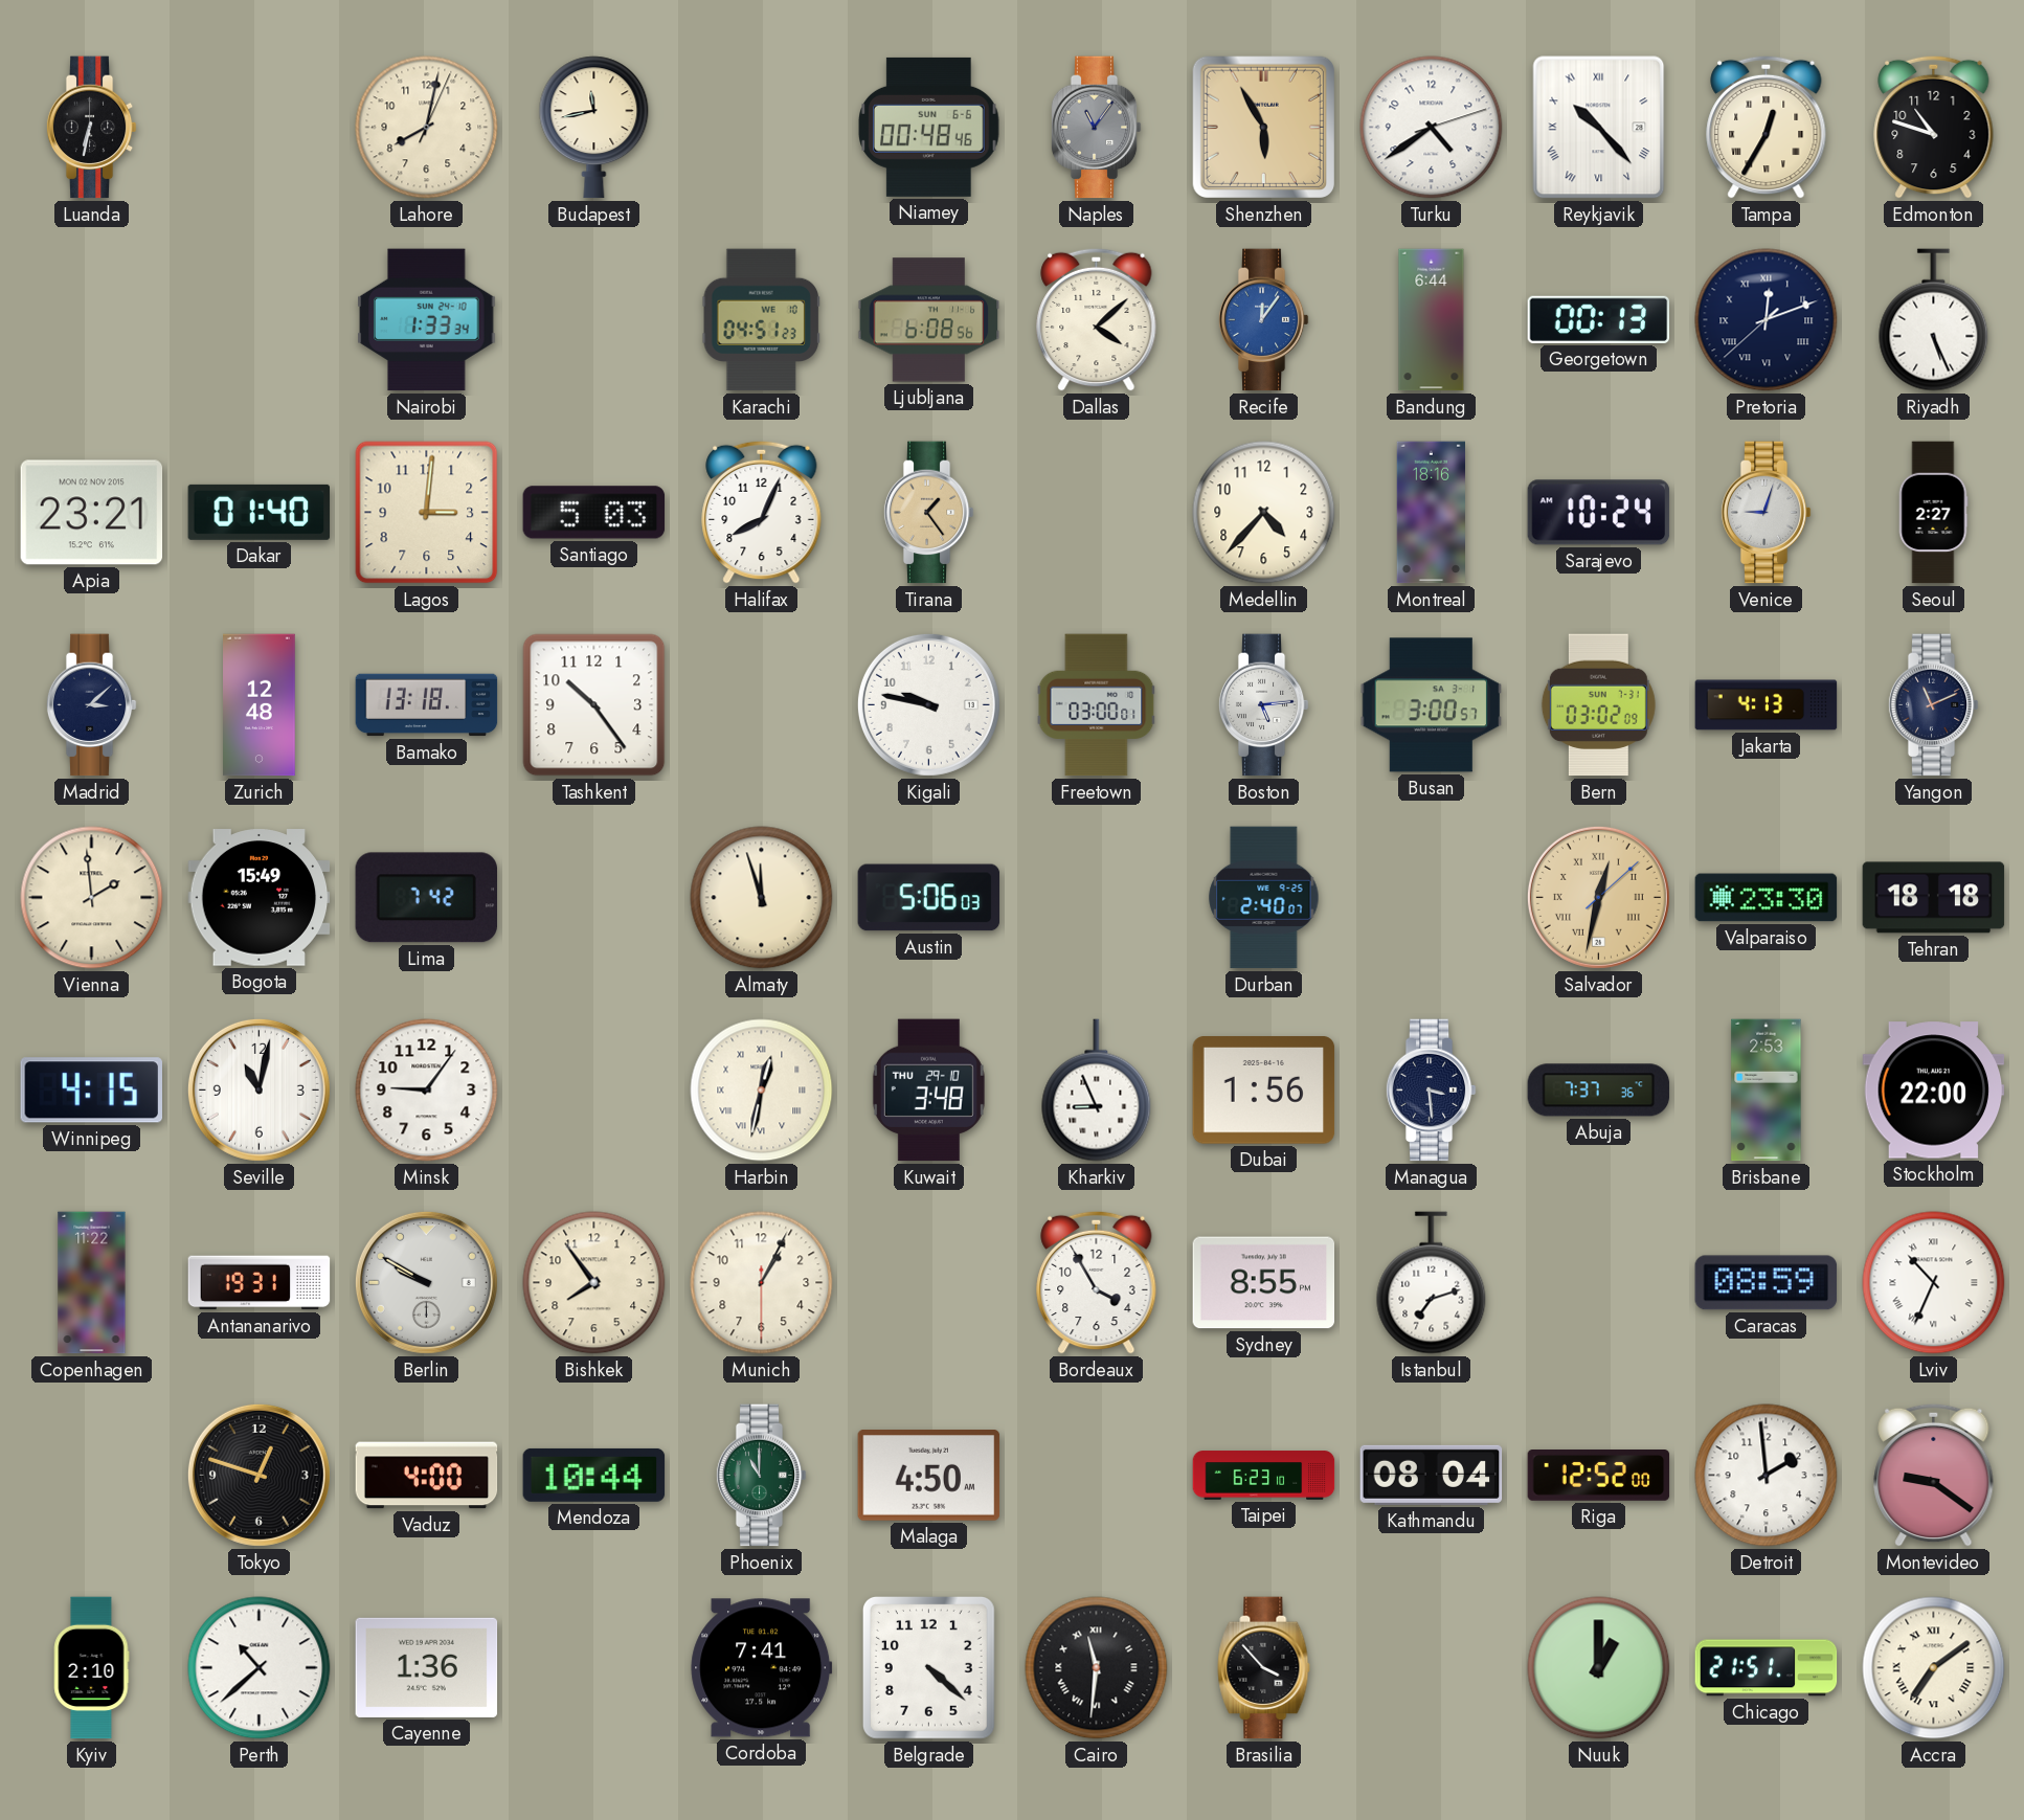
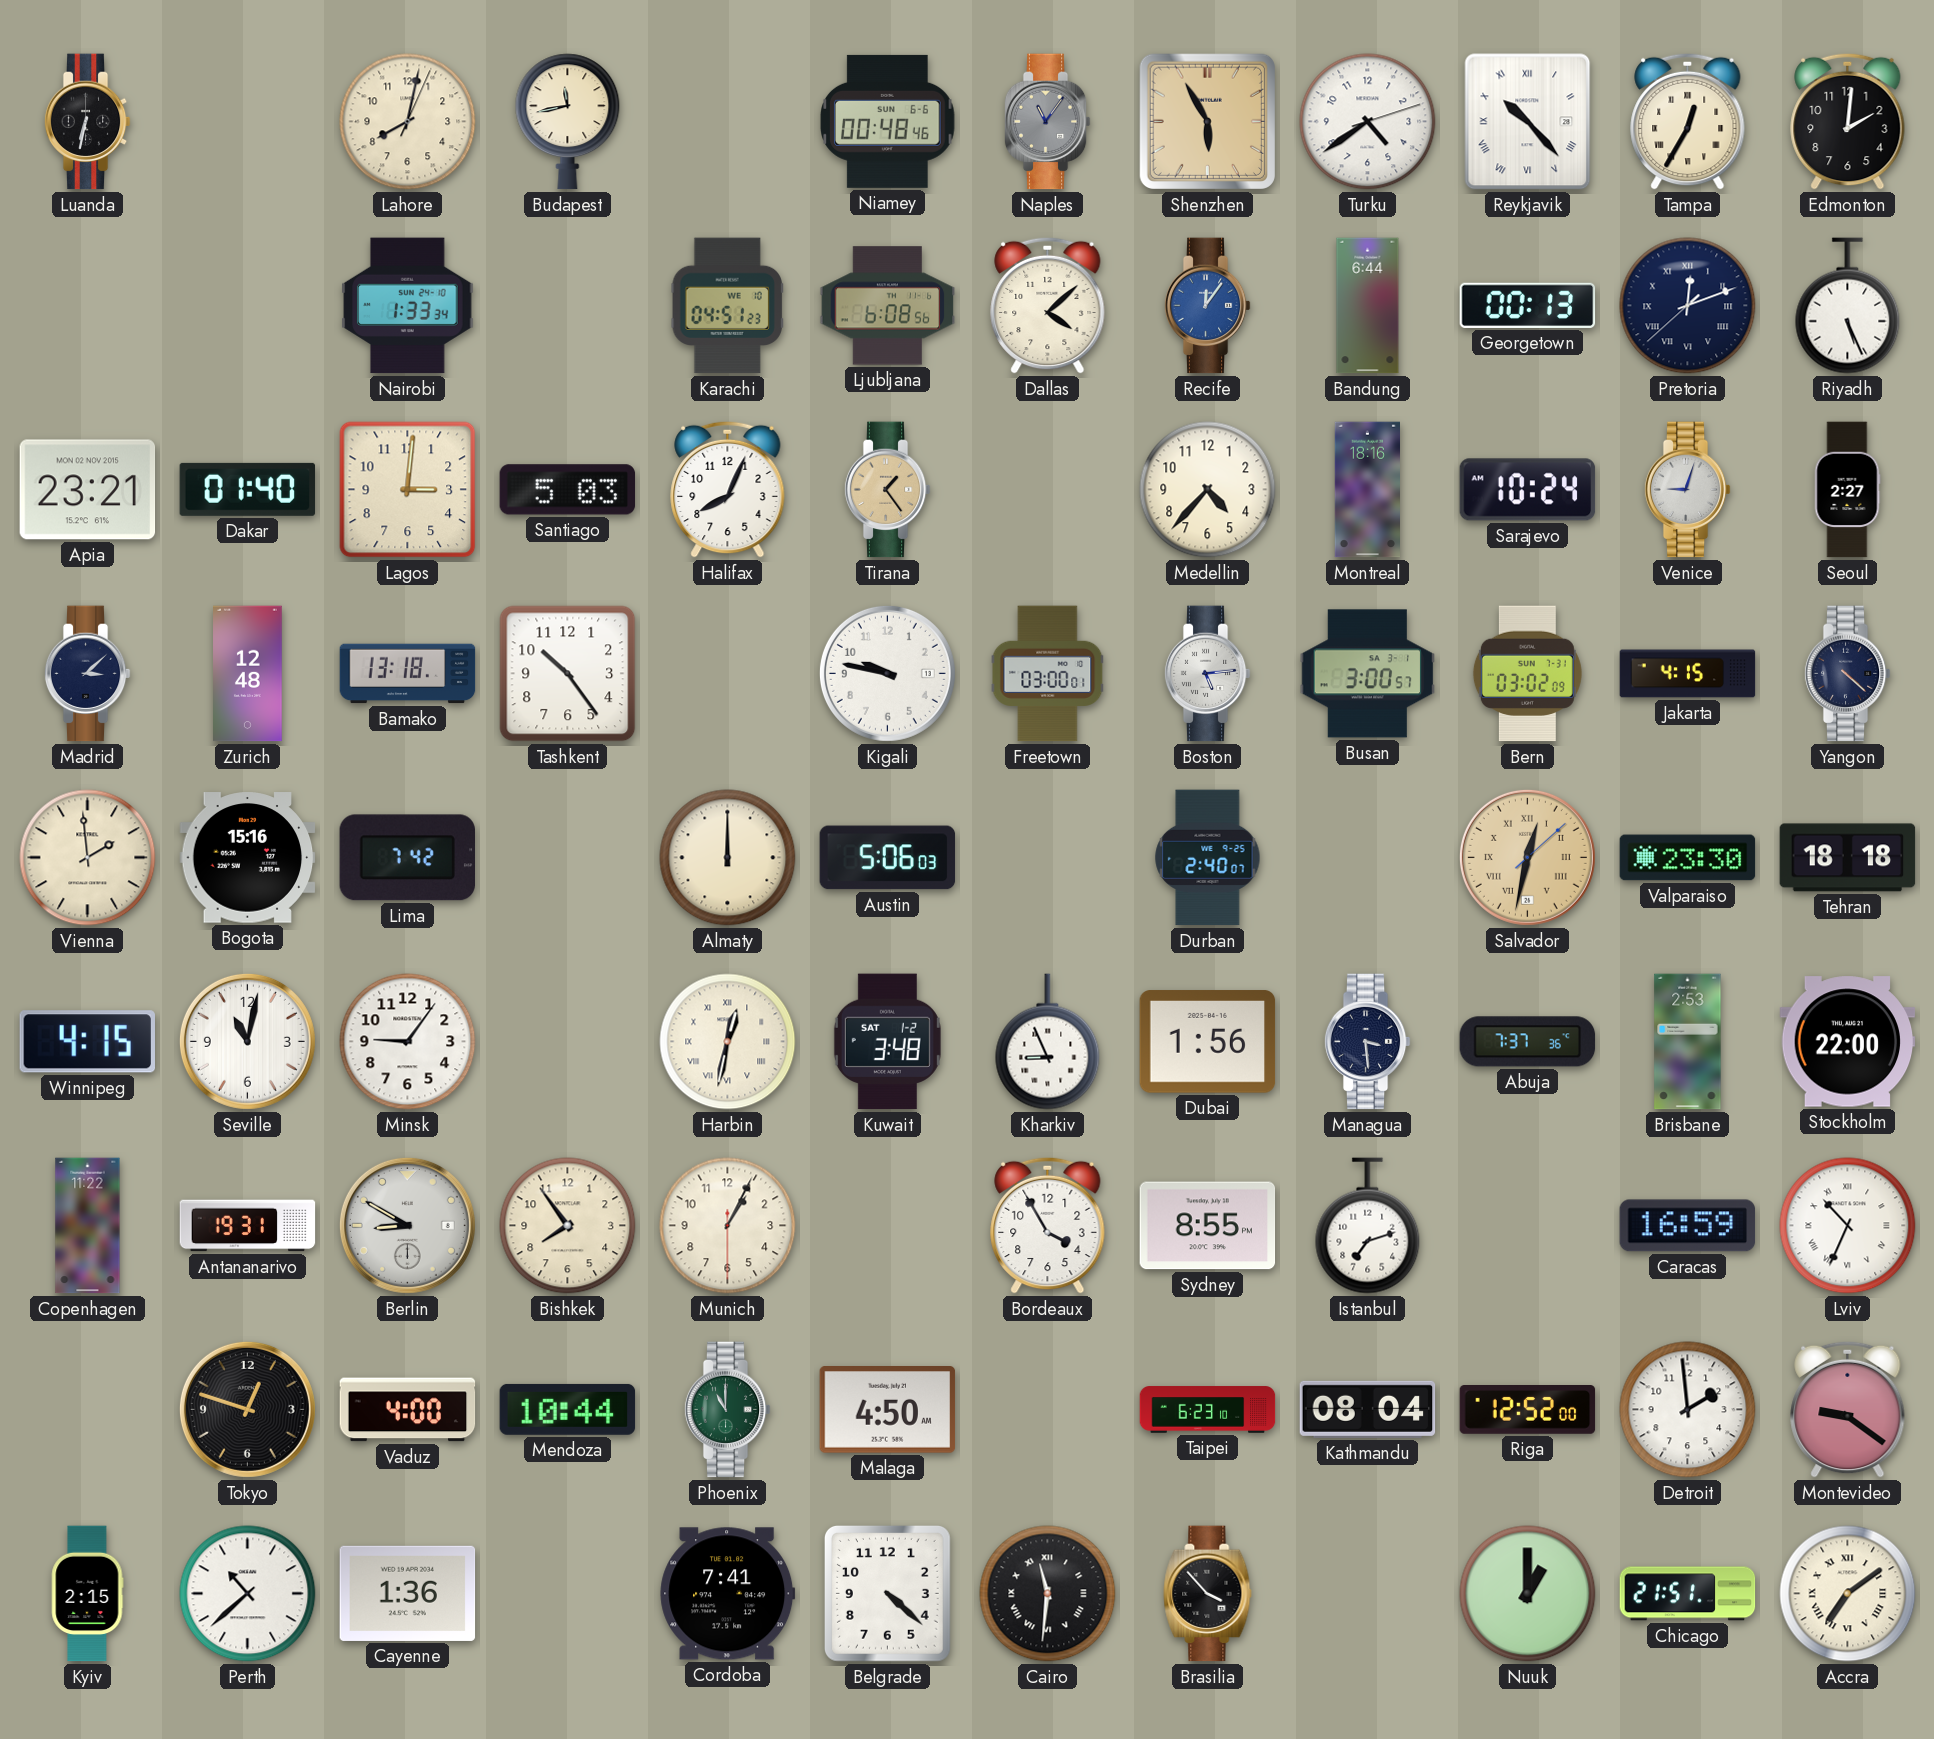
Edmonton: 10:48 -> 2:01
Jakarta: 4:13 -> 4:15
Yangon: 11:11 -> 4:22
Bogota: 15:49 -> 15:16
Almaty: 11:57 -> 12:00
Kuwait date: THU 29-10 -> SAT 1-2
Berlin: 9:50 -> 8:50
Caracas: 08:59 -> 16:59
Kyiv: 2:10 -> 2:15
